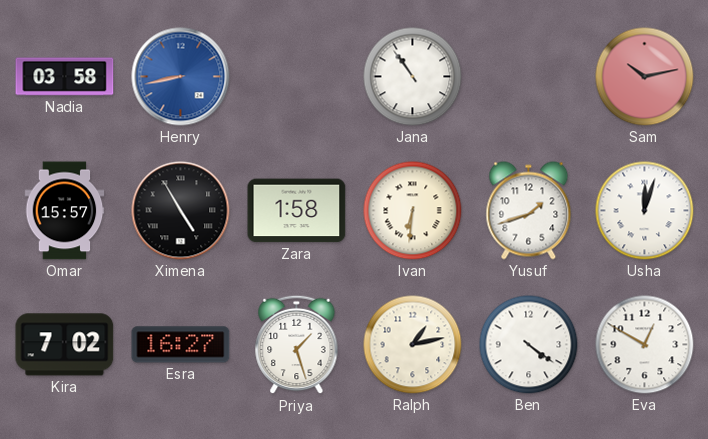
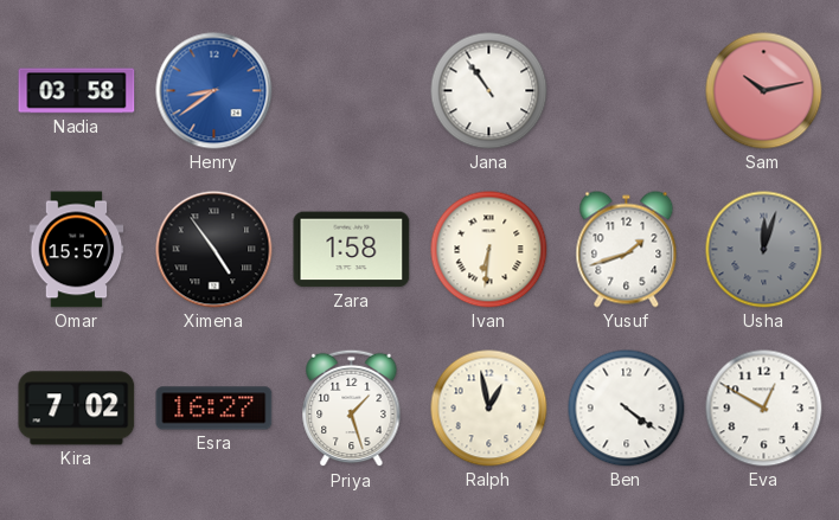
Henry: 8:43 -> 8:39
Ximena: 4:55 -> 4:54
Usha dial: white -> grey
Ralph: 1:13 -> 12:58
